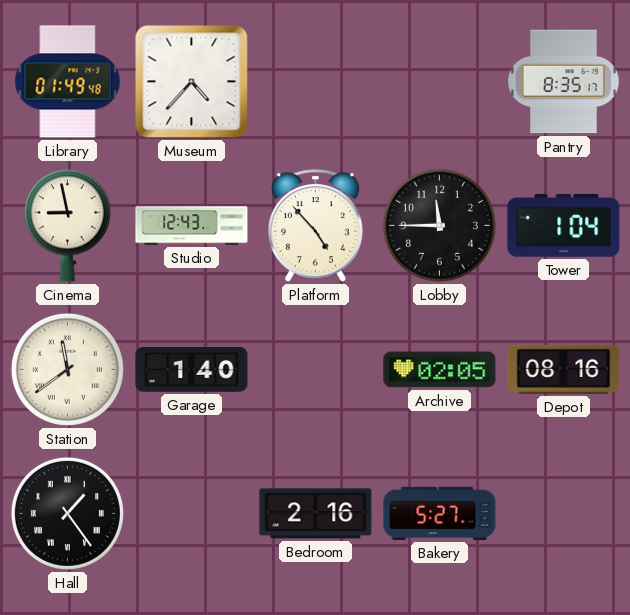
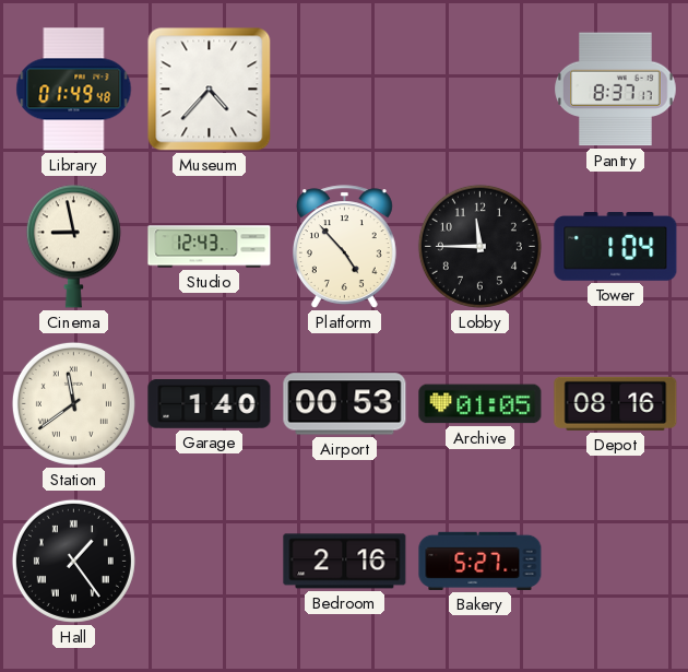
Pantry: 8:35 -> 8:37
Airport: none -> 00:53
Archive: 02:05 -> 01:05
